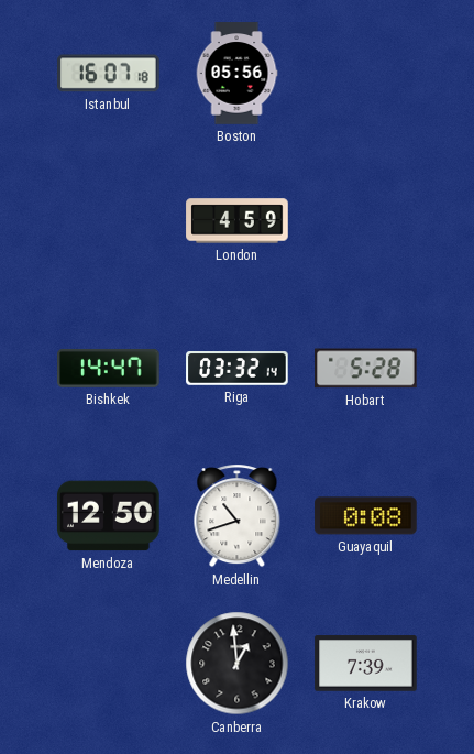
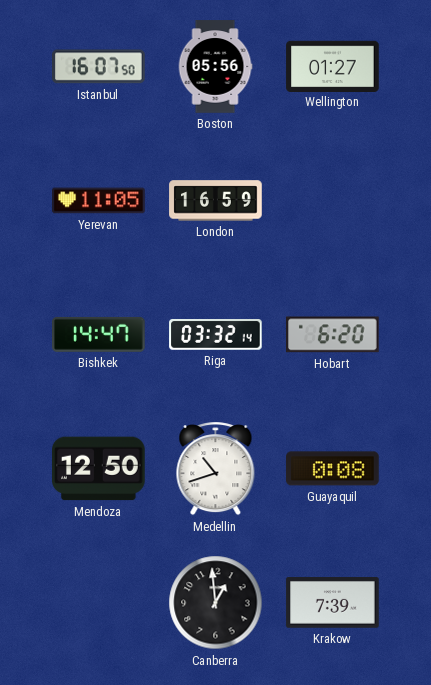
Istanbul: 16:07:18 -> 16:07:50
Wellington: none -> 01:27
Yerevan: none -> 11:05
London: 4:59 -> 16:59
Hobart: 5:28 -> 6:20
